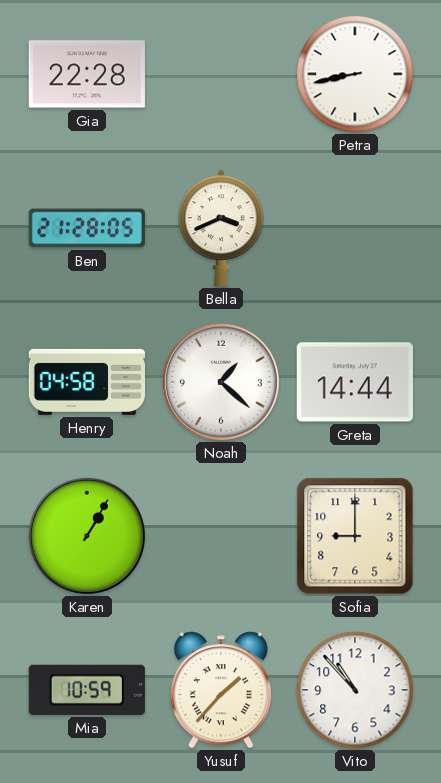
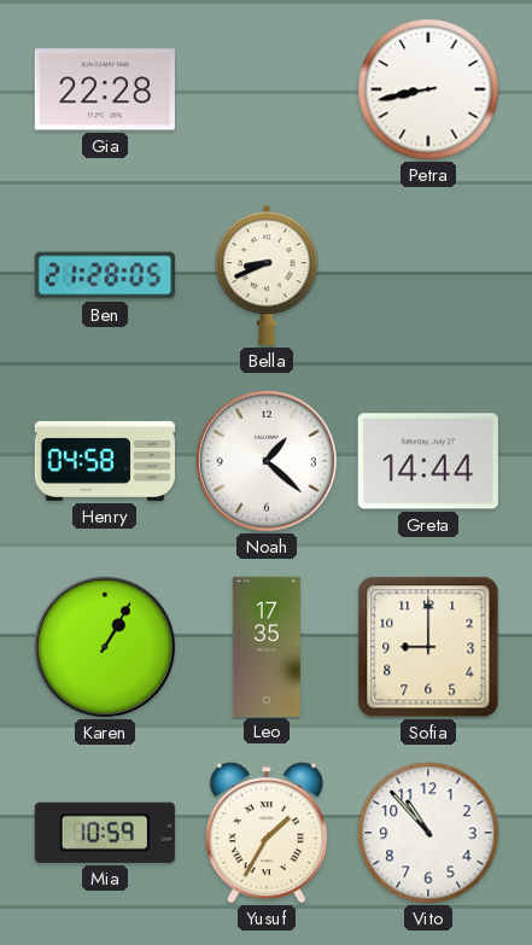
Bella: 3:41 -> 8:41
Leo: none -> 17:35
Yusuf: 1:37 -> 1:35
